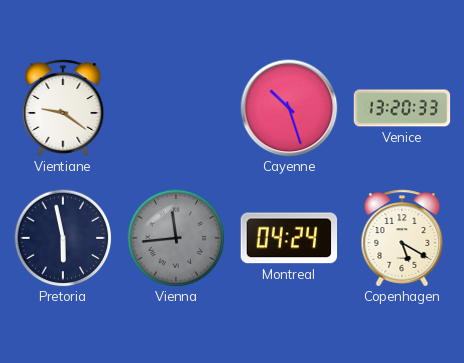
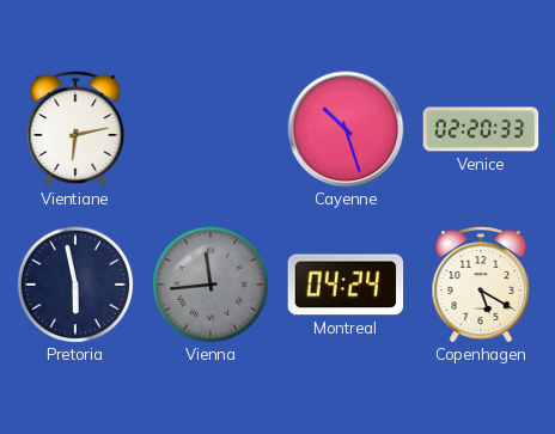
Vientiane: 9:21 -> 6:13
Venice: 13:20 -> 02:20
